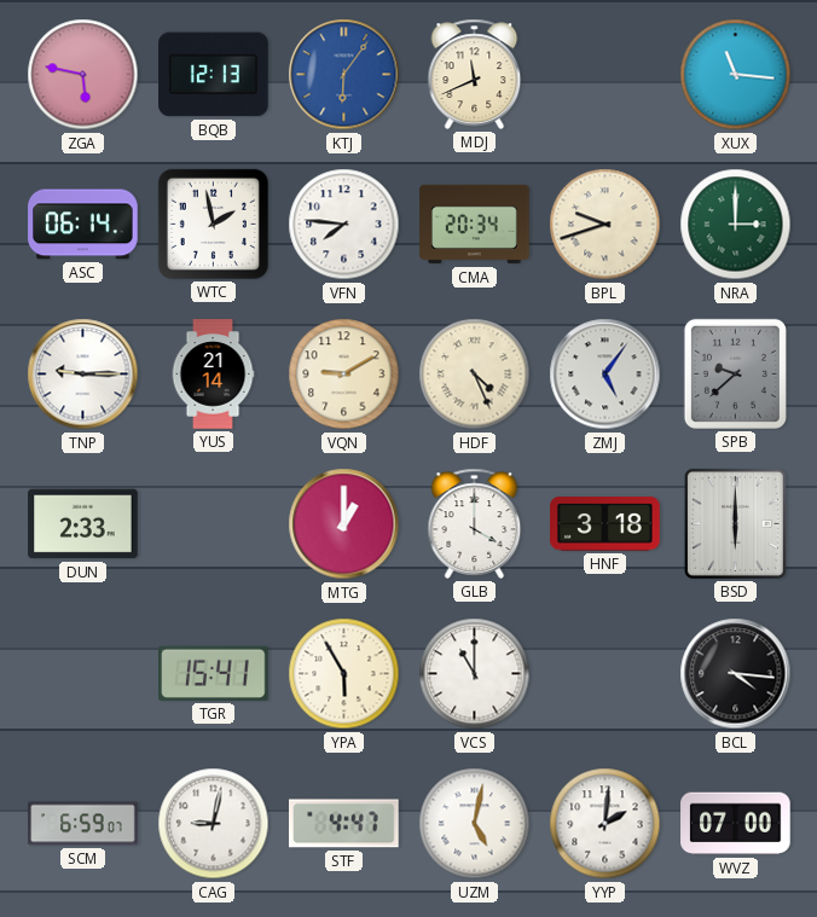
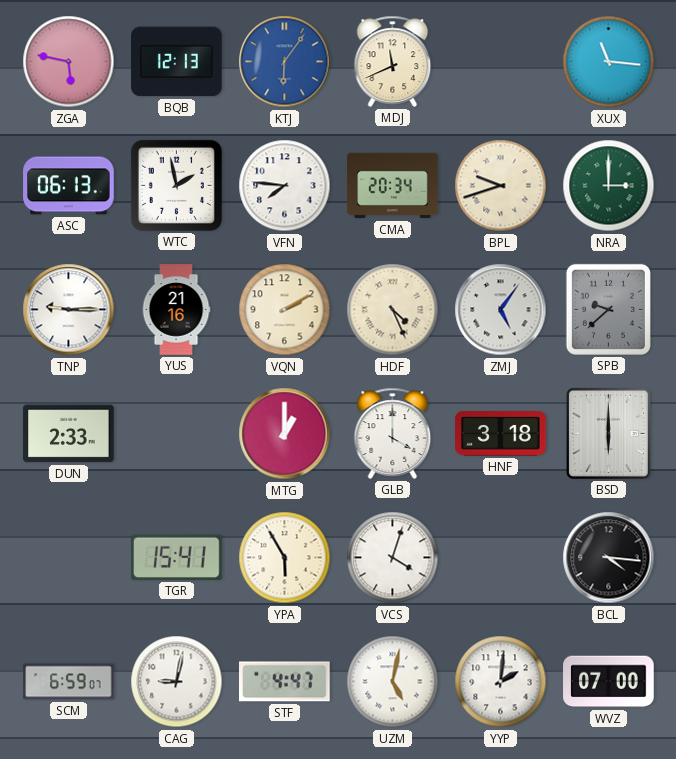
ASC: 06:14 -> 06:13
YUS: 21:14 -> 21:16
VQN: 9:10 -> 2:10
VCS: 11:00 -> 4:03
